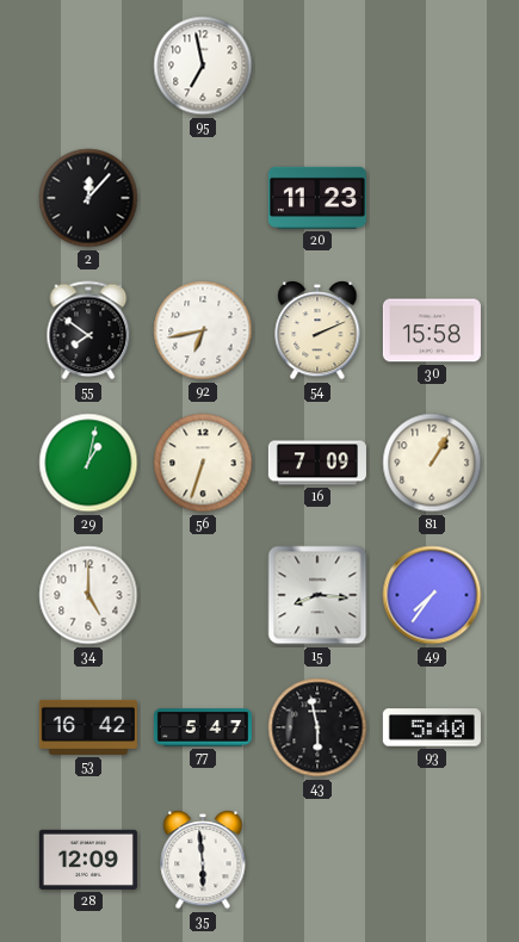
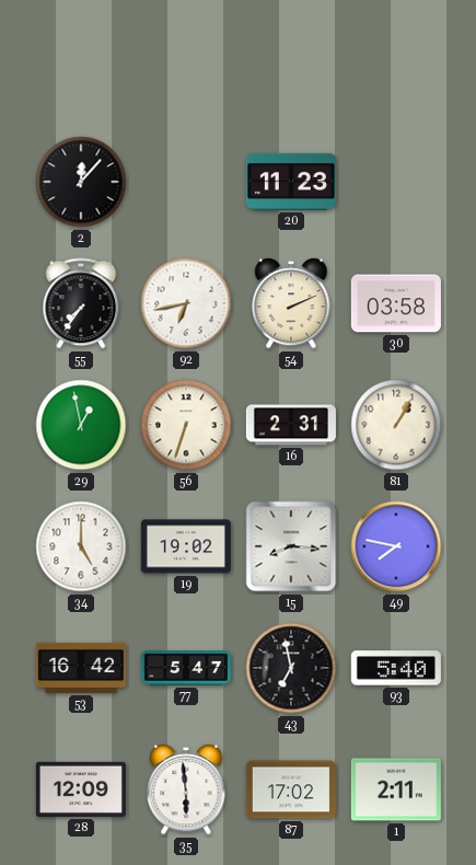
95: 6:58 -> none
55: 7:51 -> 7:36
30: 15:58 -> 03:58
29: 1:02 -> 12:58
16: 7:09 -> 2:31
19: none -> 19:02
49: 7:36 -> 7:47
43: 5:58 -> 6:58
87: none -> 17:02
1: none -> 2:11
